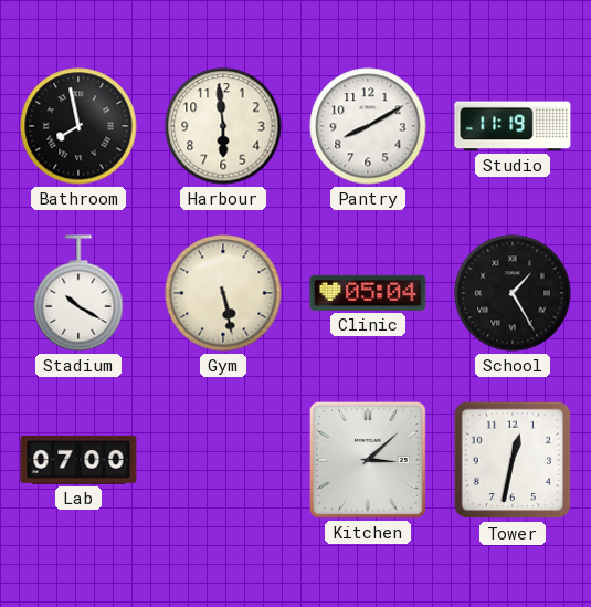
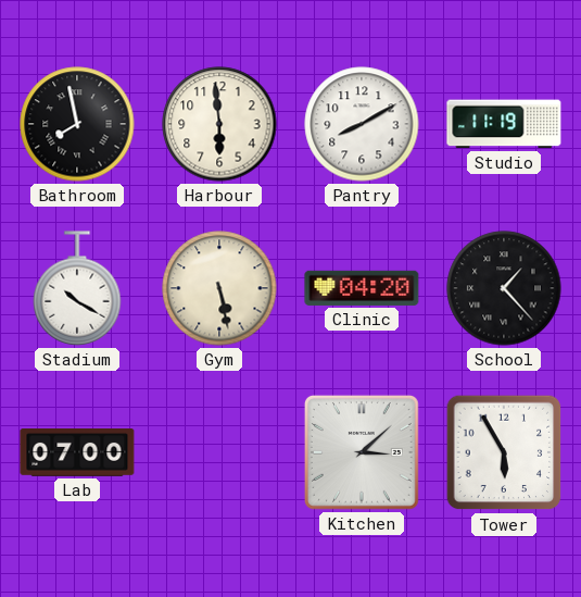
Clinic: 05:04 -> 04:20
School: 1:25 -> 1:23
Tower: 12:32 -> 5:55
